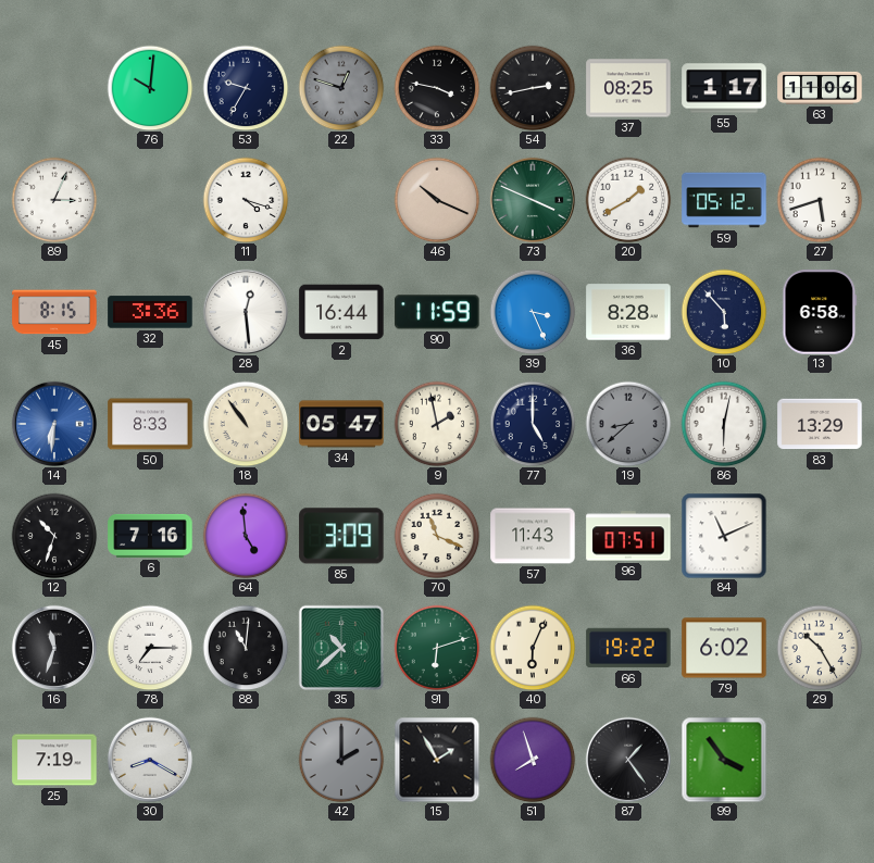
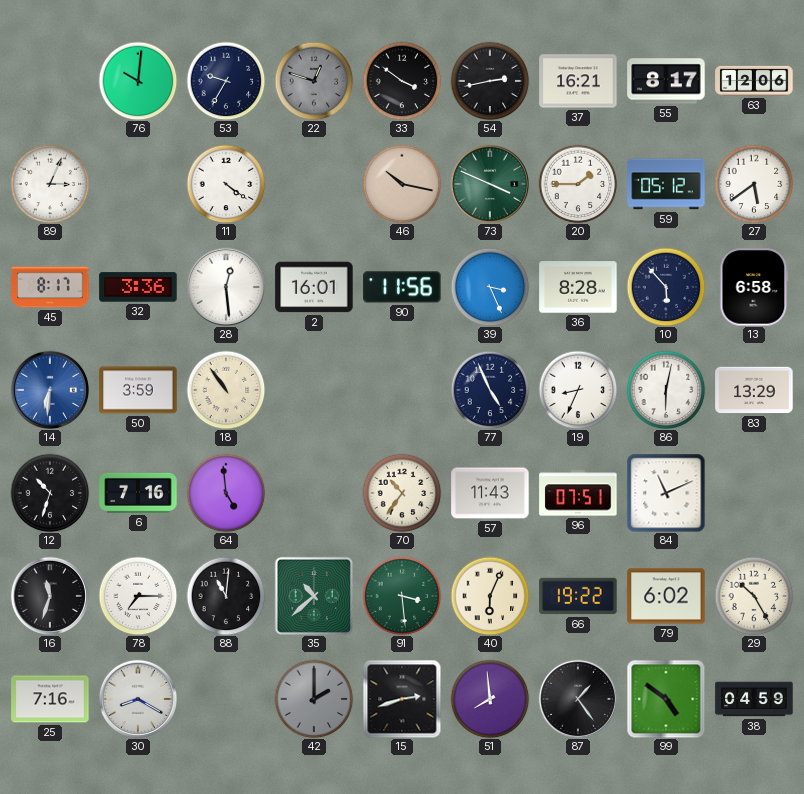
33: 3:47 -> 3:51
37: 08:25 -> 16:21
55: 1:17 -> 8:17
63: 11:06 -> 12:06
11: 4:18 -> 4:21
46: 10:19 -> 10:17
20: 1:40 -> 1:45
27: 5:42 -> 5:39
45: 8:15 -> 8:17
2: 16:44 -> 16:01
90: 11:59 -> 11:56
50: 8:33 -> 3:59
34: 05:47 -> none
9: 1:58 -> none
77: 5:00 -> 4:56
19: 8:38 -> 8:34
19 dial: grey -> white
85: 3:09 -> none
70: 11:19 -> 10:36
91: 6:12 -> 3:29
25: 7:19 -> 7:16
15: 1:55 -> 2:42
51: 7:57 -> 7:59
99: 3:54 -> 4:51
38: none -> 04:59
